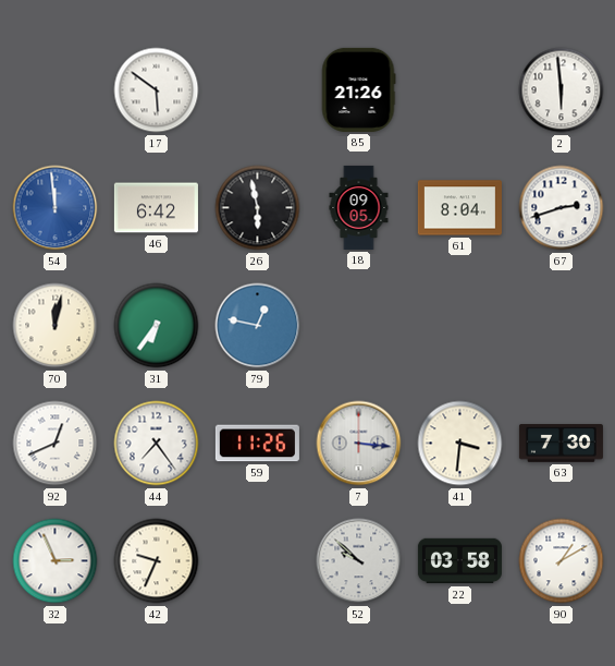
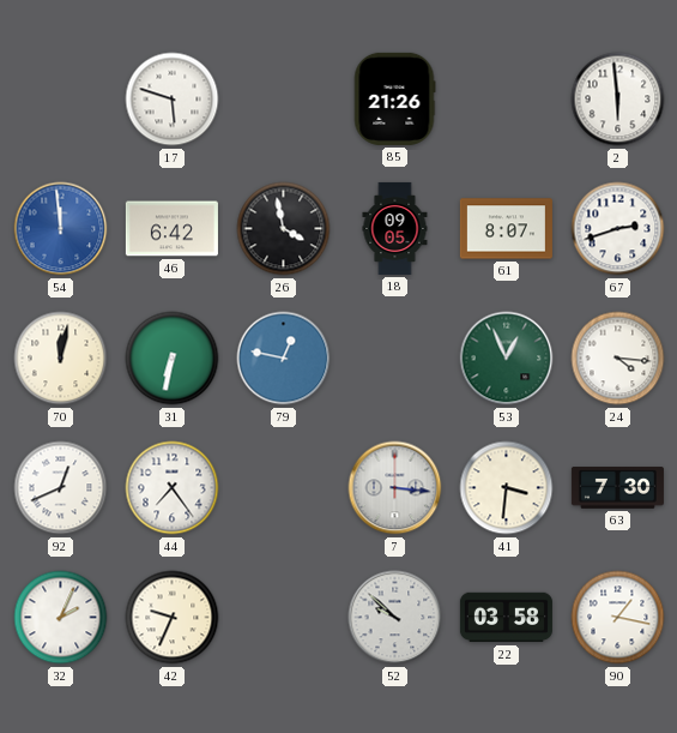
17: 5:51 -> 5:48
26: 5:58 -> 3:58
61: 8:04 -> 8:07
31: 6:36 -> 6:32
53: none -> 12:56
24: none -> 4:16
59: 11:26 -> none
32: 2:56 -> 2:04
90: 1:10 -> 1:17
